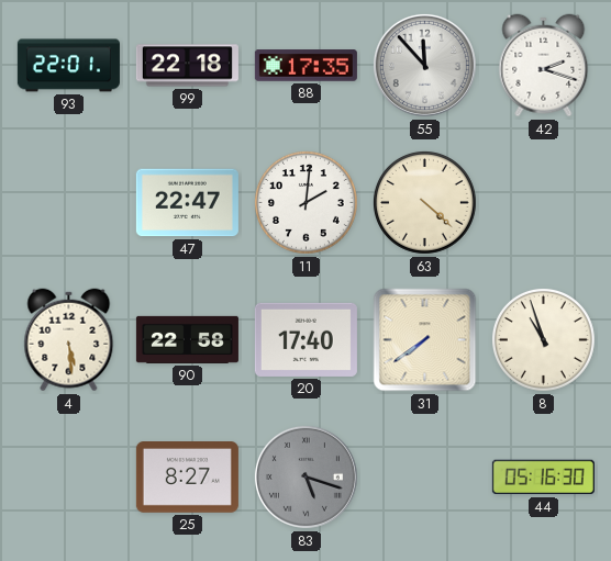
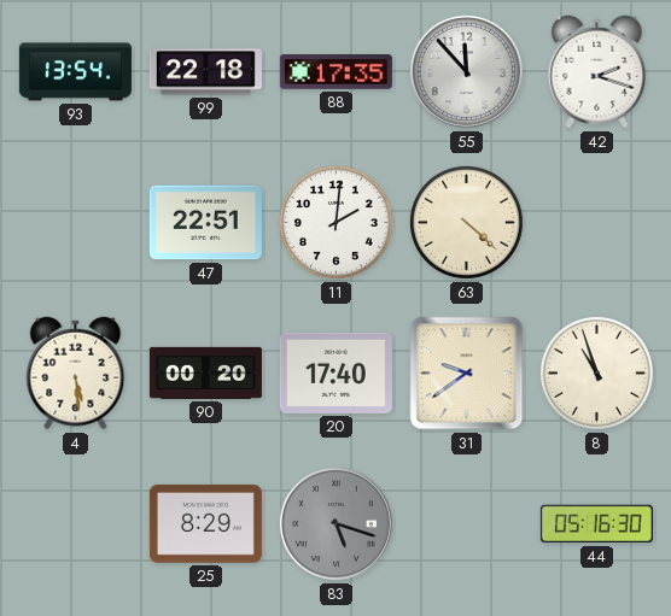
93: 22:01 -> 13:54
47: 22:47 -> 22:51
90: 22:58 -> 00:20
31: 7:39 -> 9:39
25: 8:27 -> 8:29
